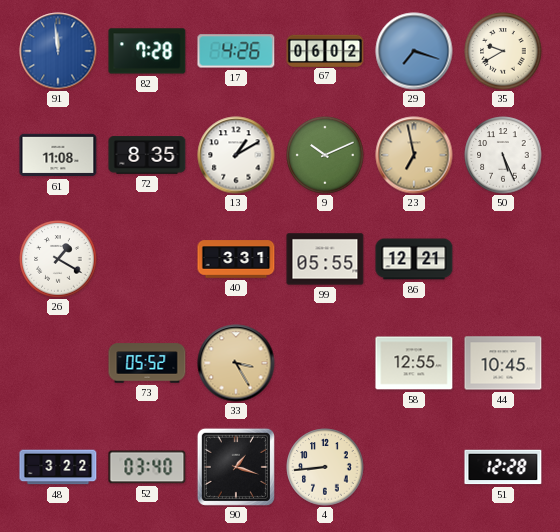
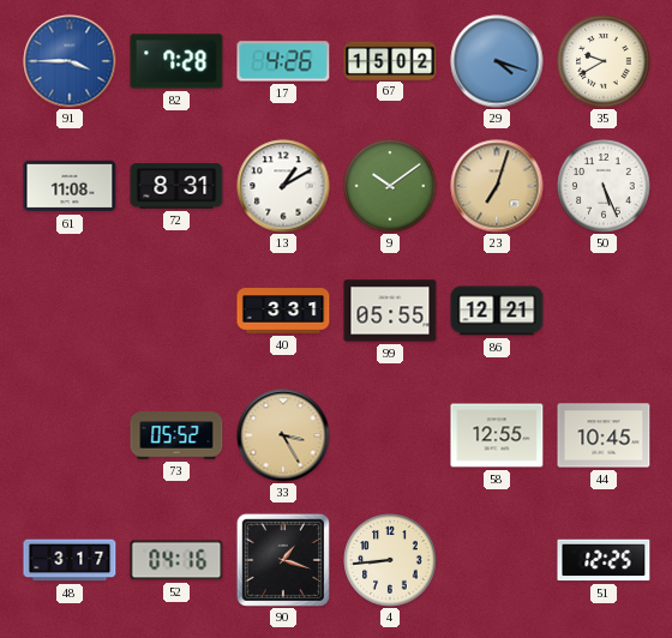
91: 11:59 -> 3:45
67: 06:02 -> 15:02
29: 7:18 -> 4:18
72: 8:35 -> 8:31
9: 10:11 -> 10:09
23: 6:58 -> 7:03
26: 1:20 -> none
48: 3:22 -> 3:17
52: 03:40 -> 04:16
51: 12:28 -> 12:25
